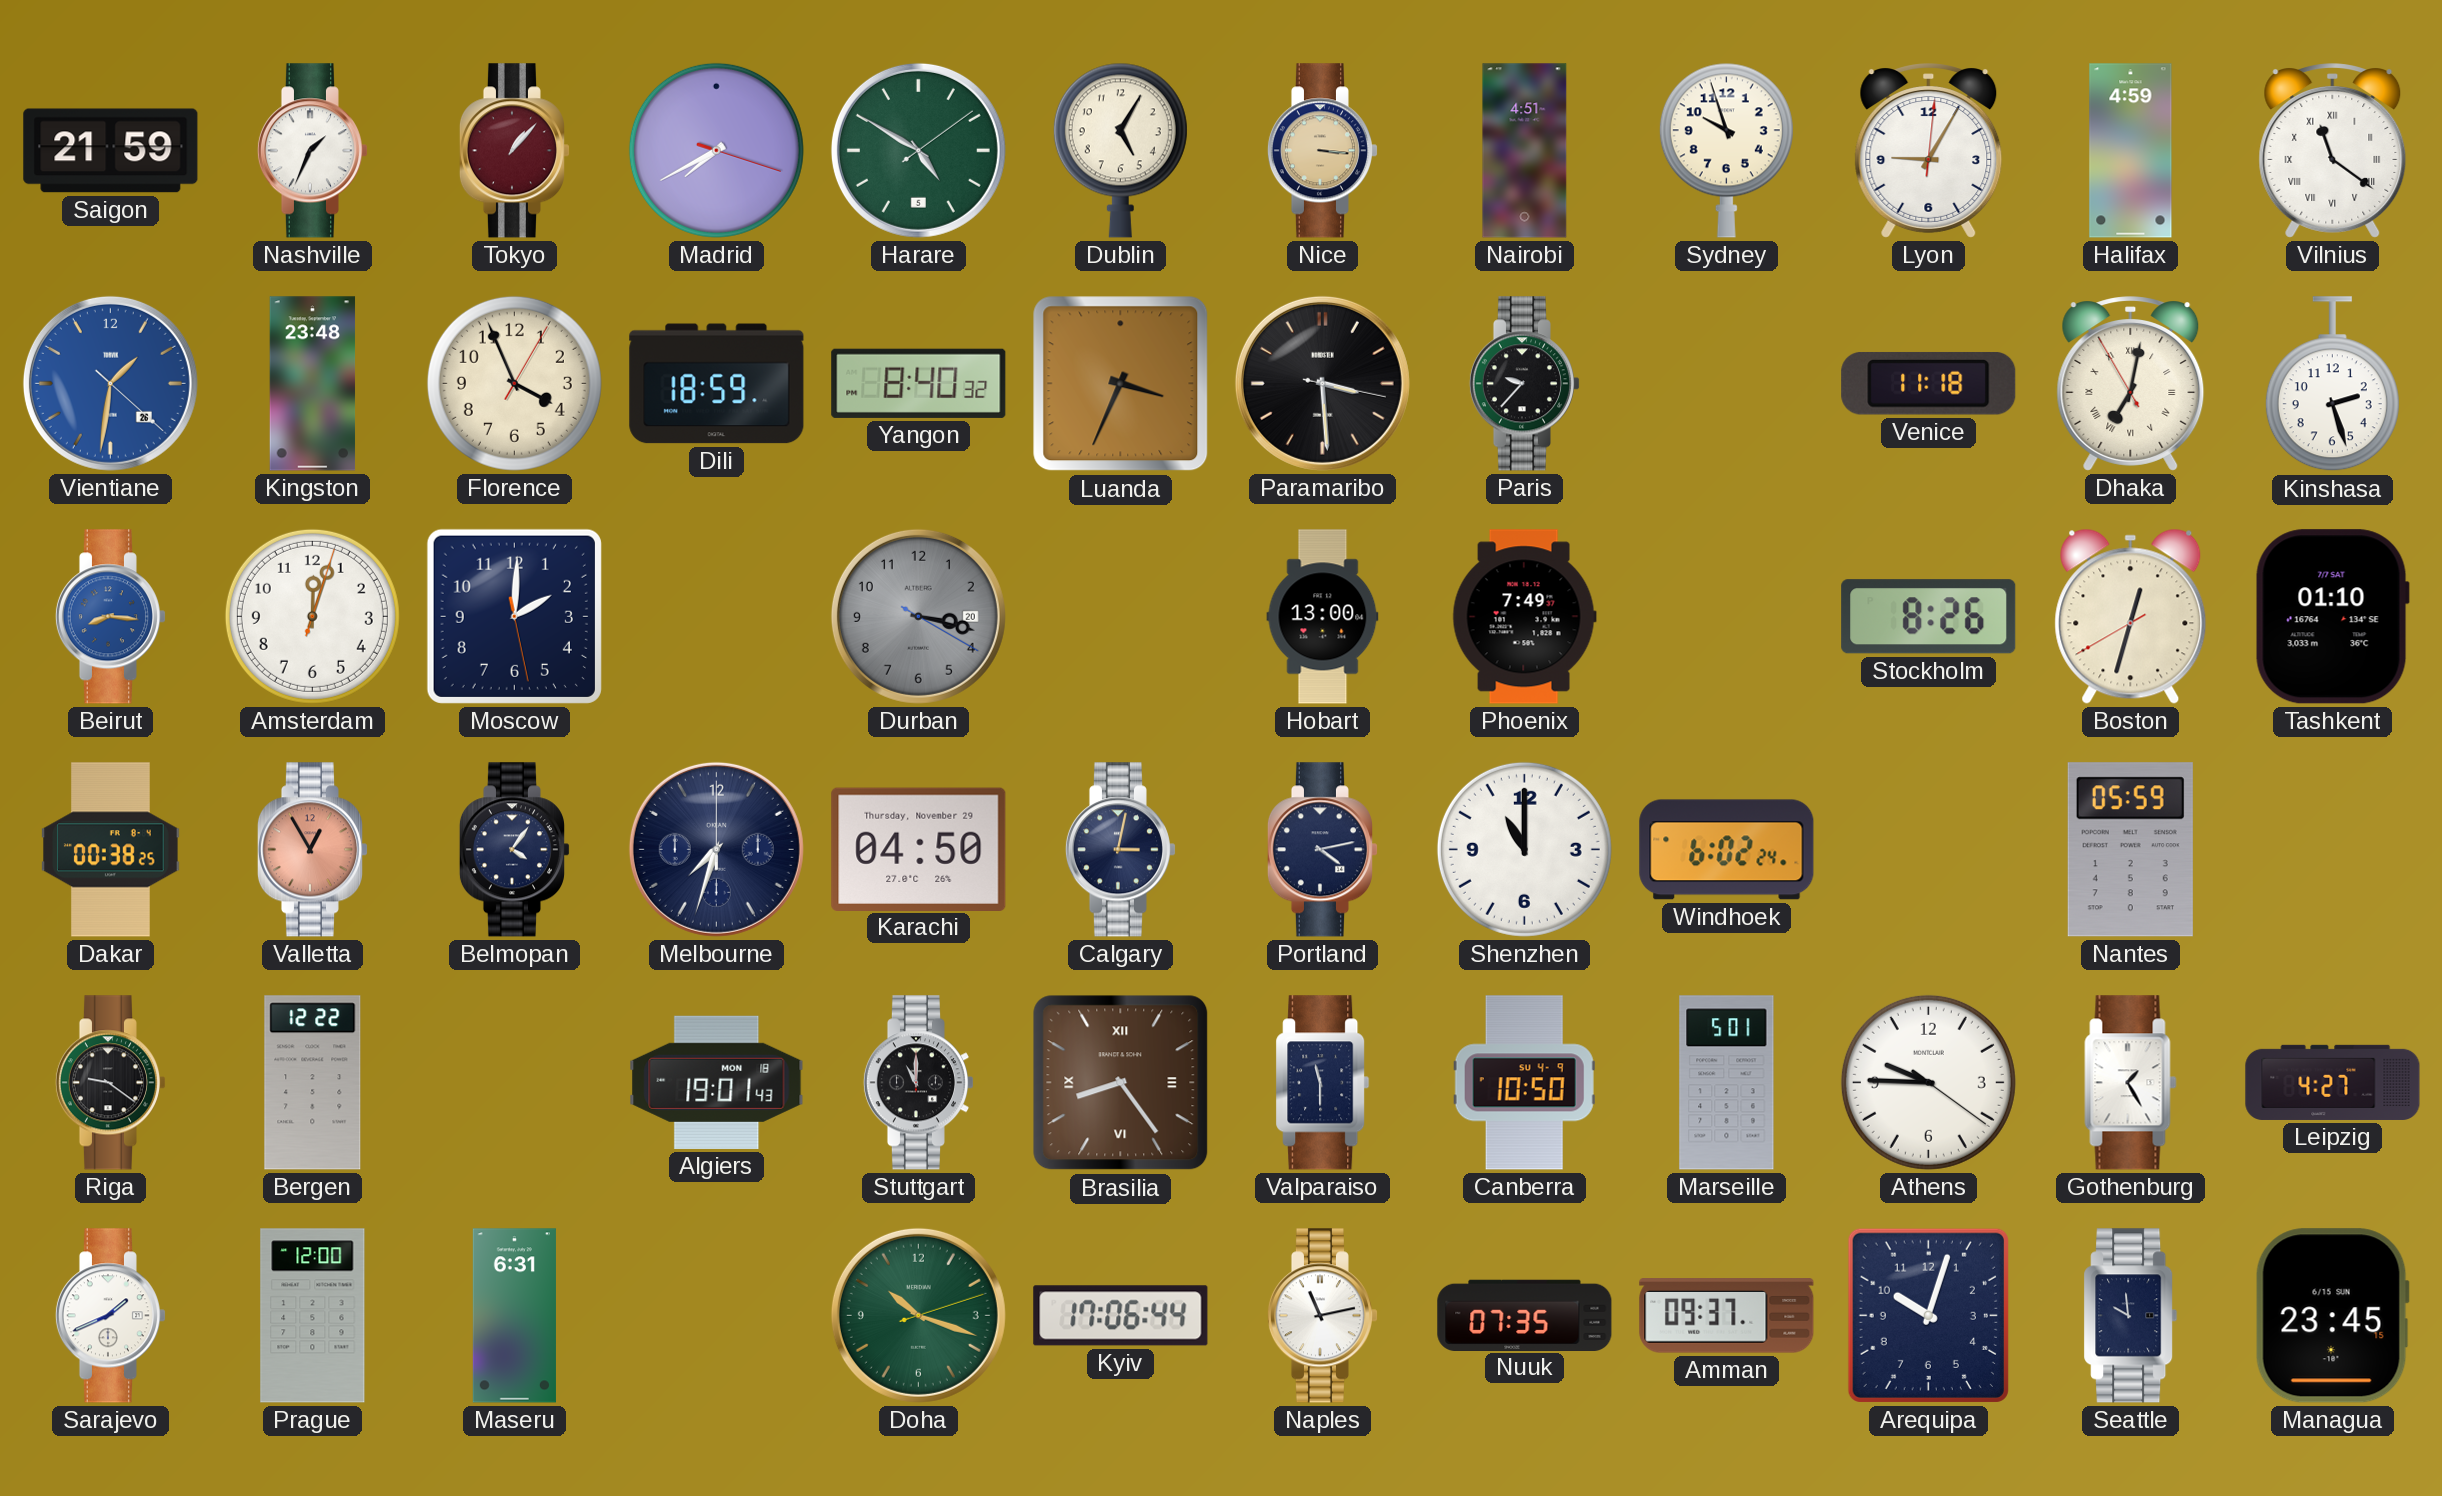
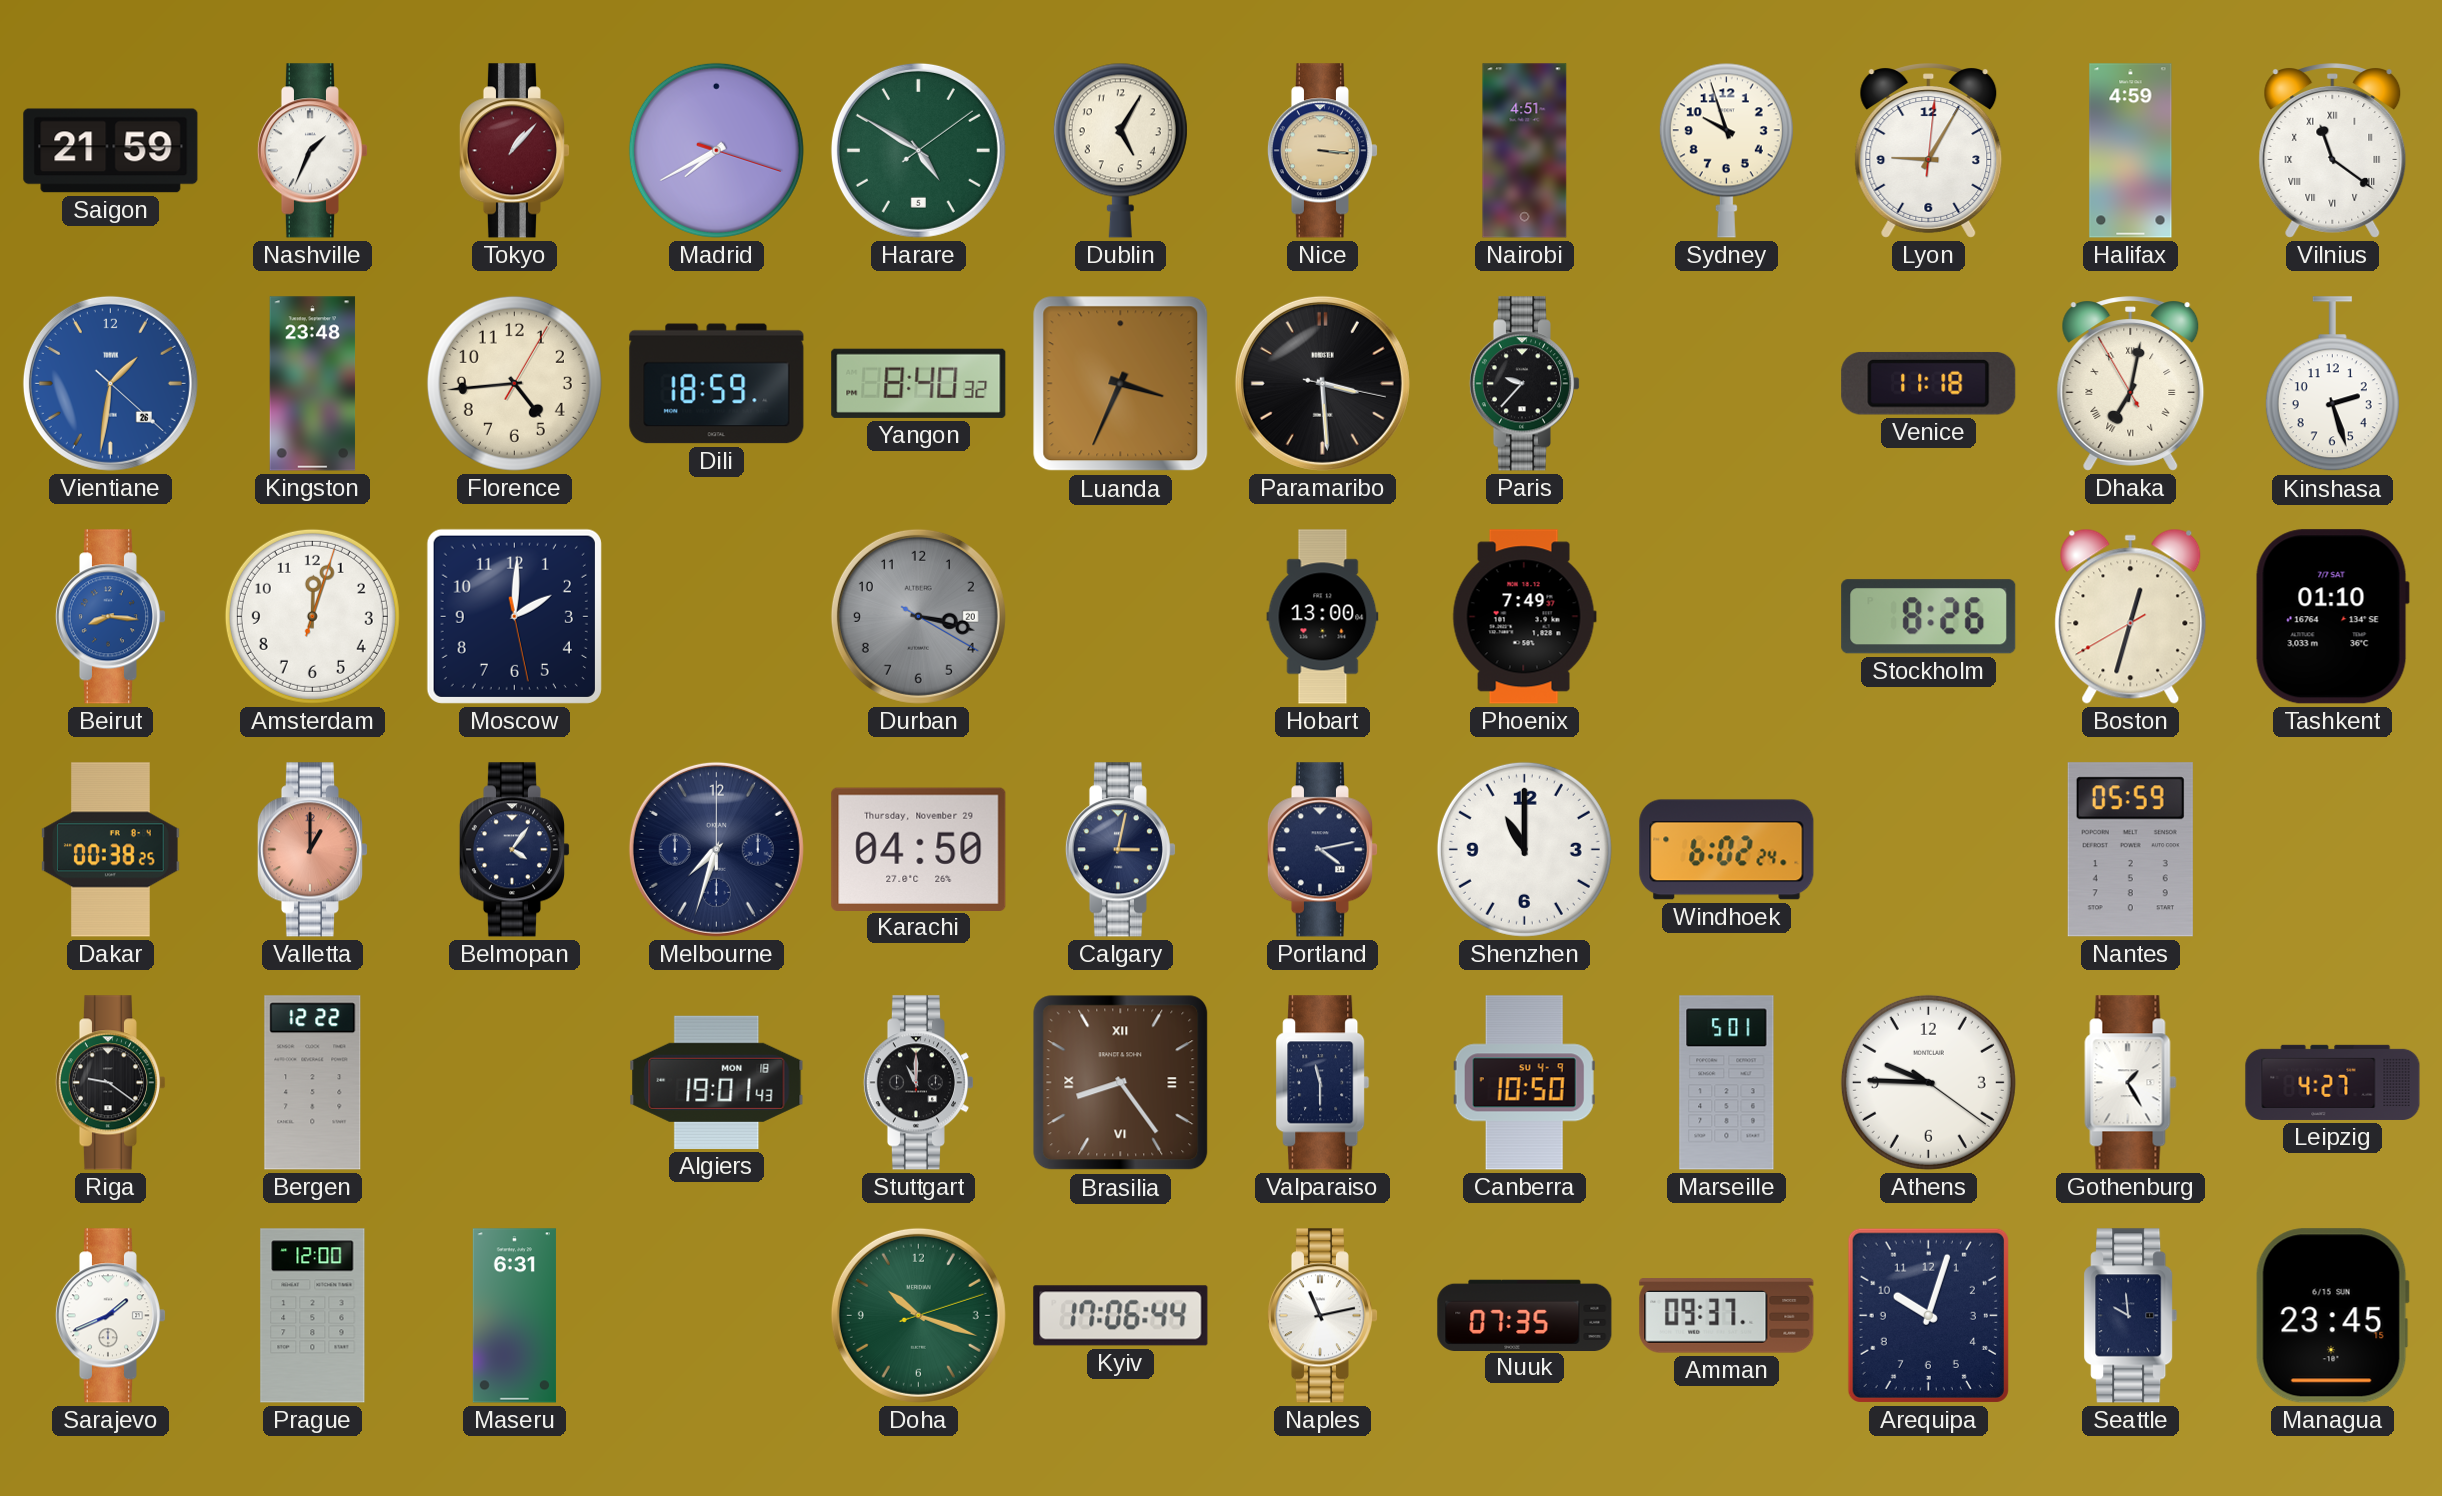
Florence: 3:56 -> 4:44
Valletta: 12:55 -> 1:00
